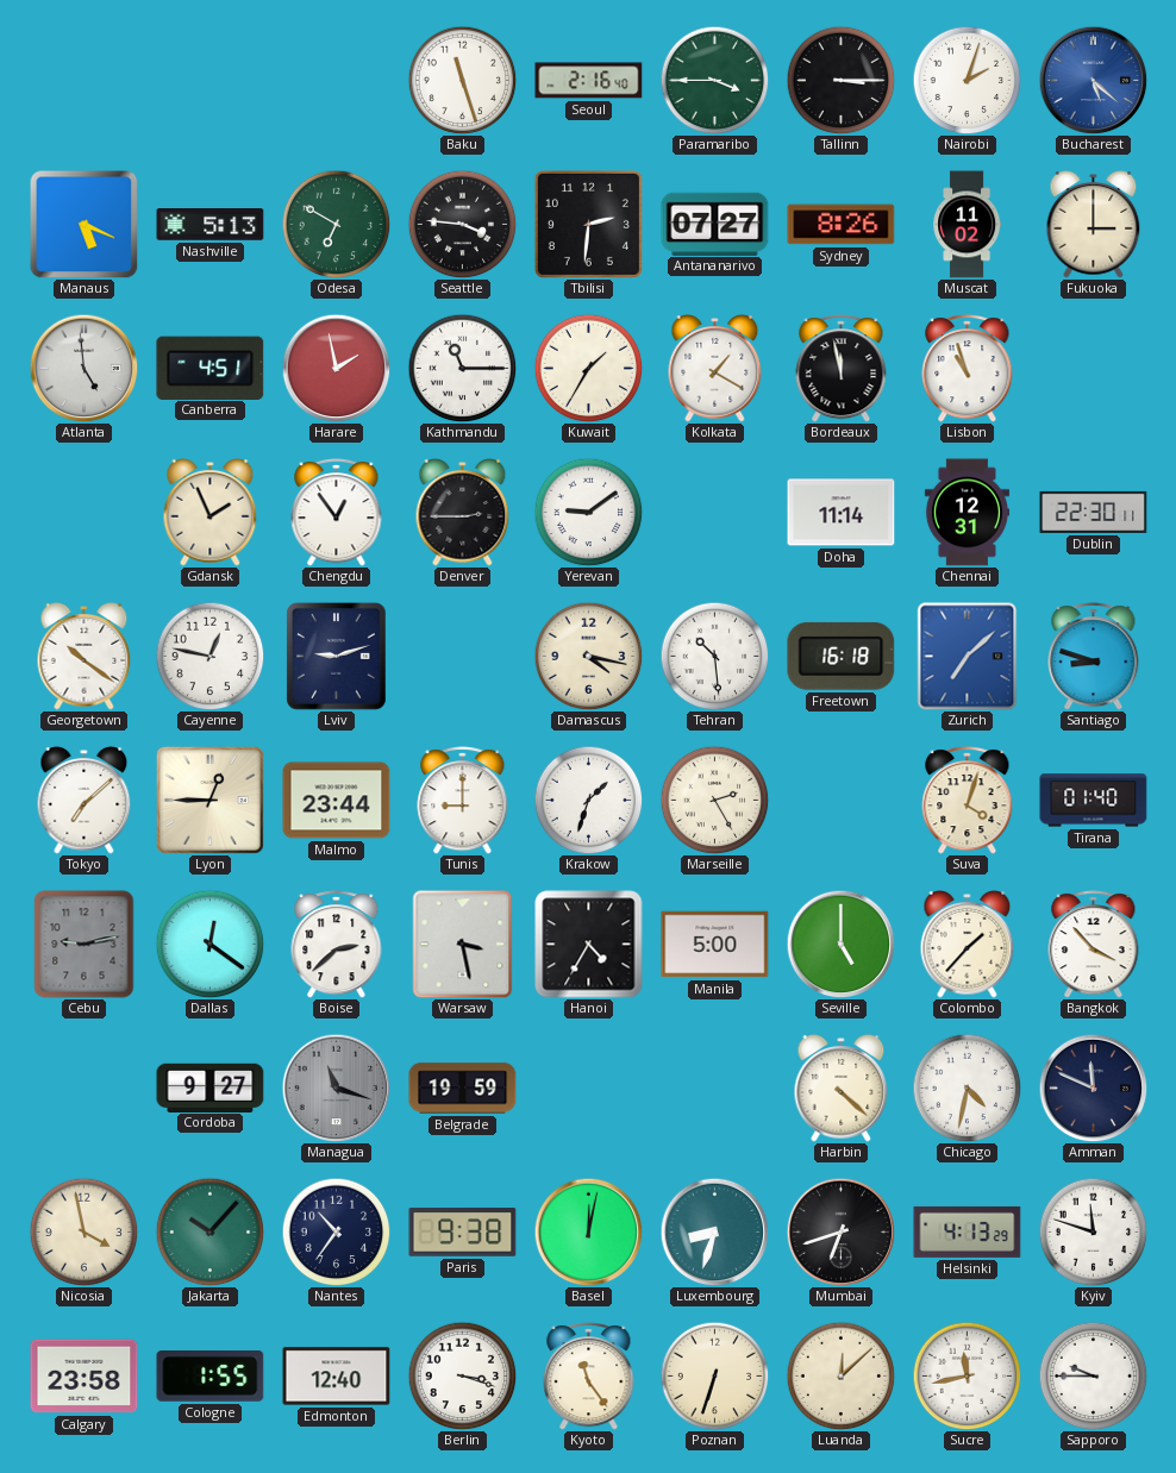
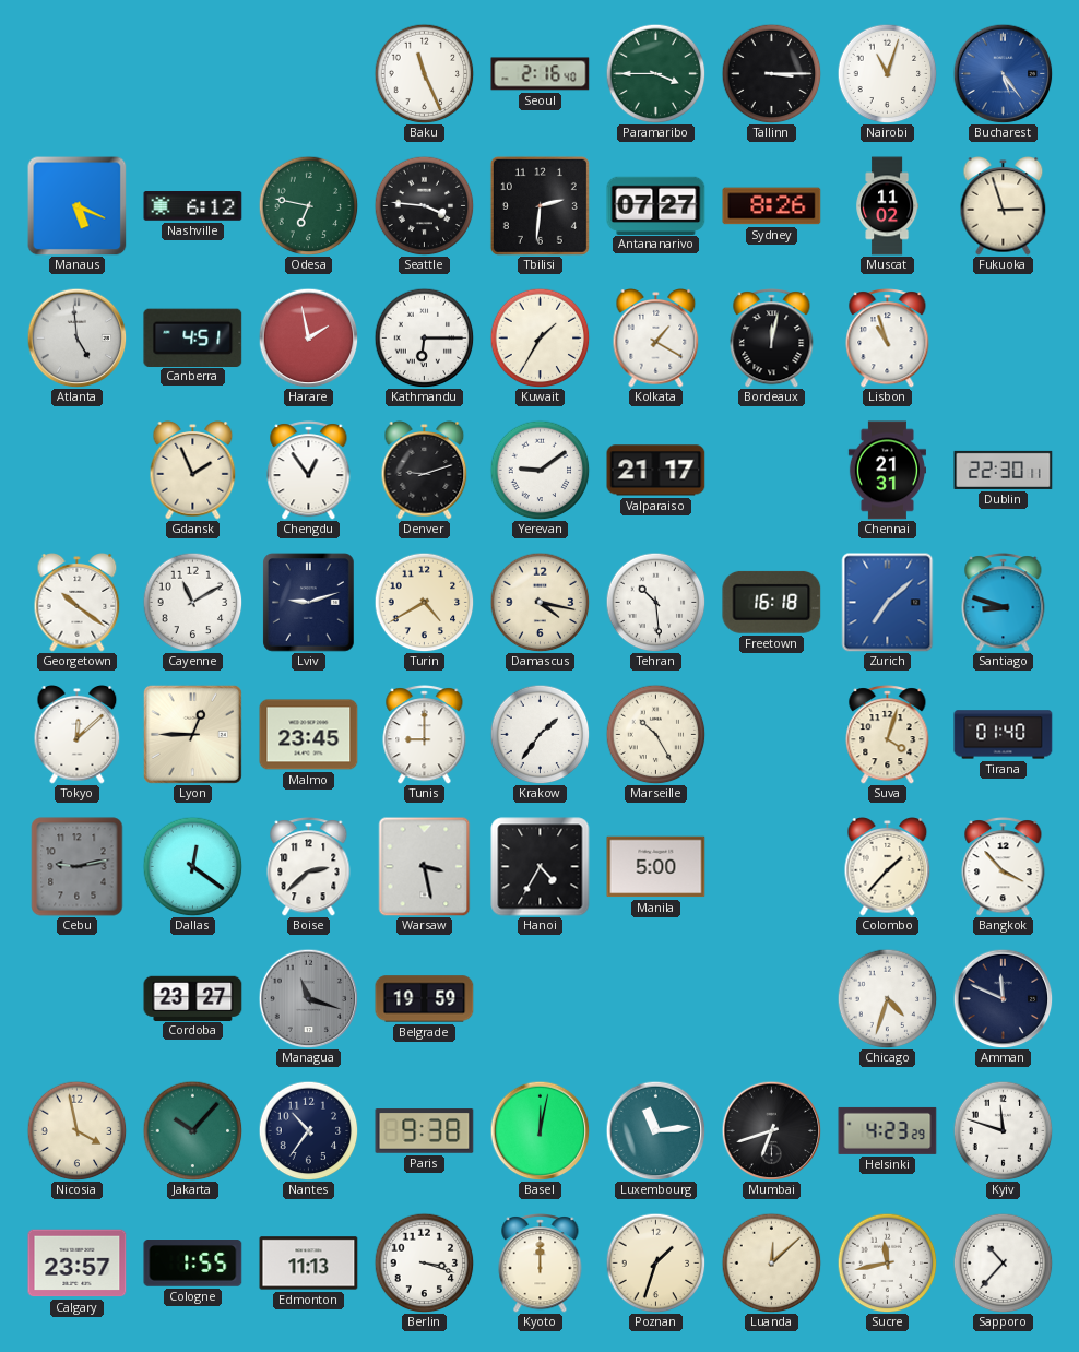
Baku: 11:27 -> 11:26
Nairobi: 2:03 -> 11:03
Bucharest: 5:22 -> 5:24
Nashville: 5:13 -> 6:12
Odesa: 6:50 -> 6:47
Fukuoka: 3:00 -> 2:57
Kathmandu: 11:15 -> 6:15
Bordeaux: 11:58 -> 12:02
Denver: 2:45 -> 9:12
Valparaiso: none -> 21:17
Doha: 11:14 -> none
Chennai: 12:31 -> 21:31
Cayenne: 12:47 -> 11:10
Turin: none -> 4:40
Tokyo: 7:08 -> 12:08
Malmo: 23:44 -> 23:45
Krakow: 1:33 -> 1:36
Marseille: 2:25 -> 10:25
Seville: 5:00 -> none
Cordoba: 9:27 -> 23:27
Harbin: 4:22 -> none
Chicago: 4:32 -> 4:33
Luxembourg: 8:33 -> 11:14
Helsinki: 4:13 -> 4:23
Calgary: 23:58 -> 23:57
Edmonton: 12:40 -> 11:13
Kyoto: 11:24 -> 12:00
Poznan: 6:33 -> 1:33
Sapporo: 9:45 -> 10:37
